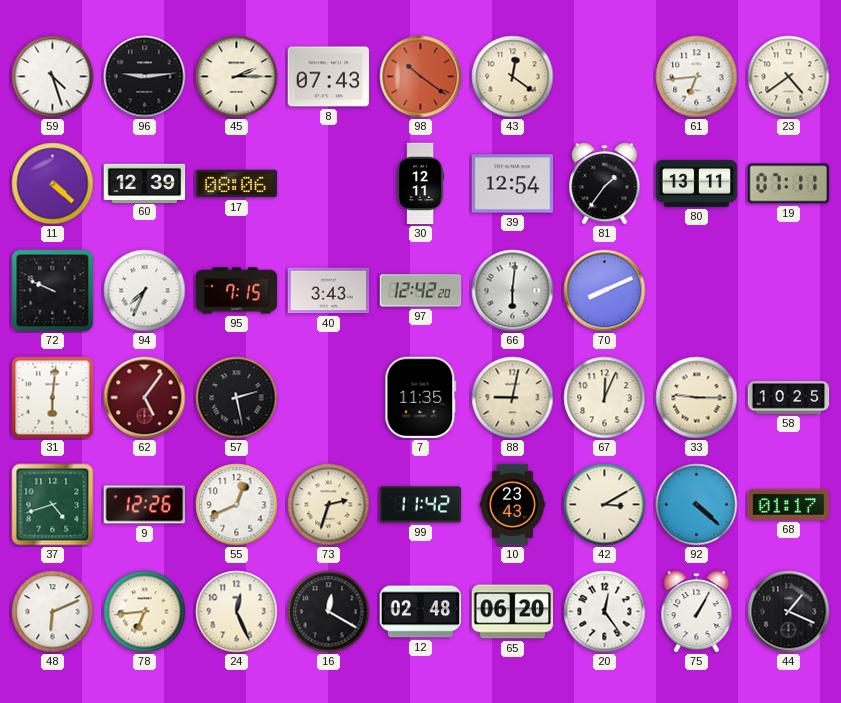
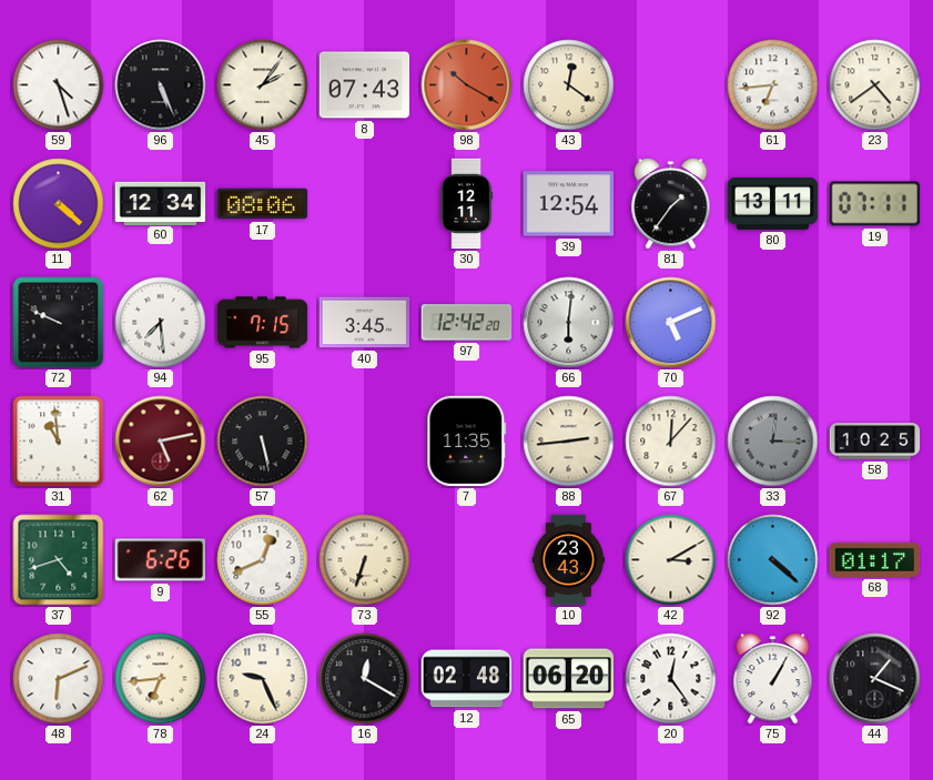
96: 9:14 -> 5:26
45: 2:15 -> 2:06
98: 10:21 -> 10:20
60: 12:39 -> 12:34
94: 7:34 -> 7:29
40: 3:43 -> 3:45
70: 8:11 -> 5:11
31: 6:01 -> 10:59
62: 5:06 -> 5:13
57: 2:28 -> 5:28
88: 9:02 -> 2:44
67: 12:04 -> 12:07
33: 9:15 -> 12:15
33 dial: cream -> grey
9: 12:26 -> 6:26
73: 2:33 -> 6:33
99: 11:42 -> none
24: 12:26 -> 9:26
